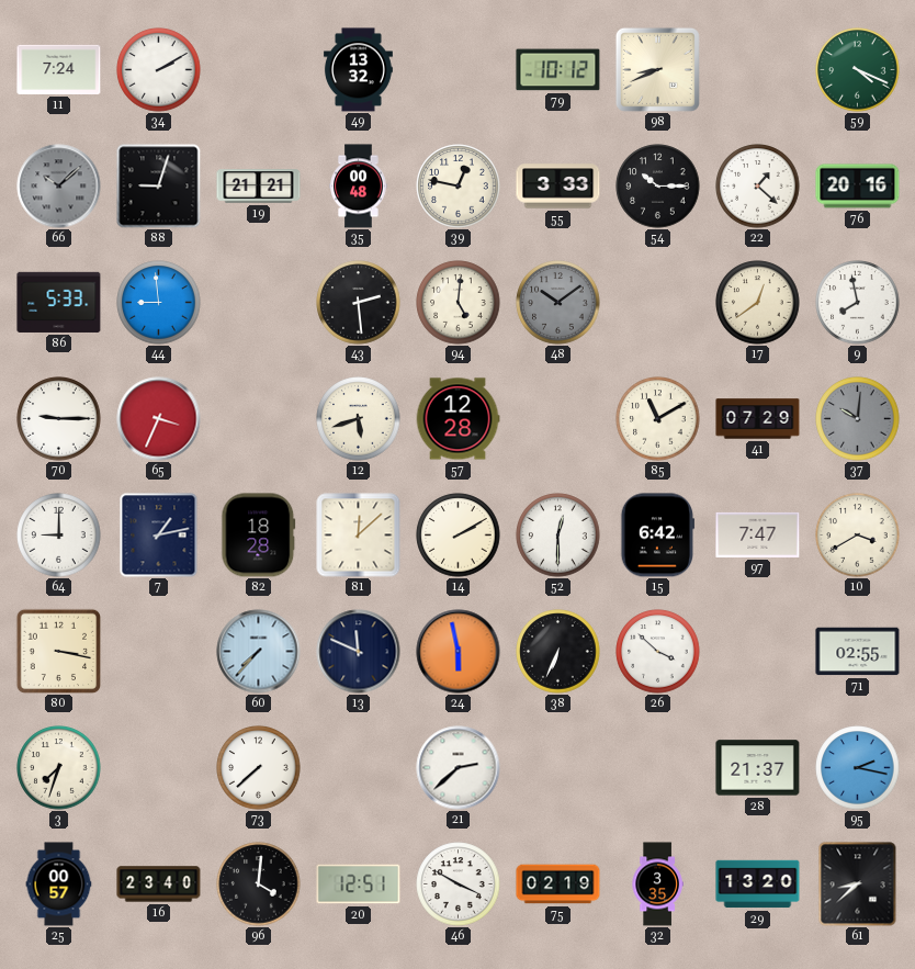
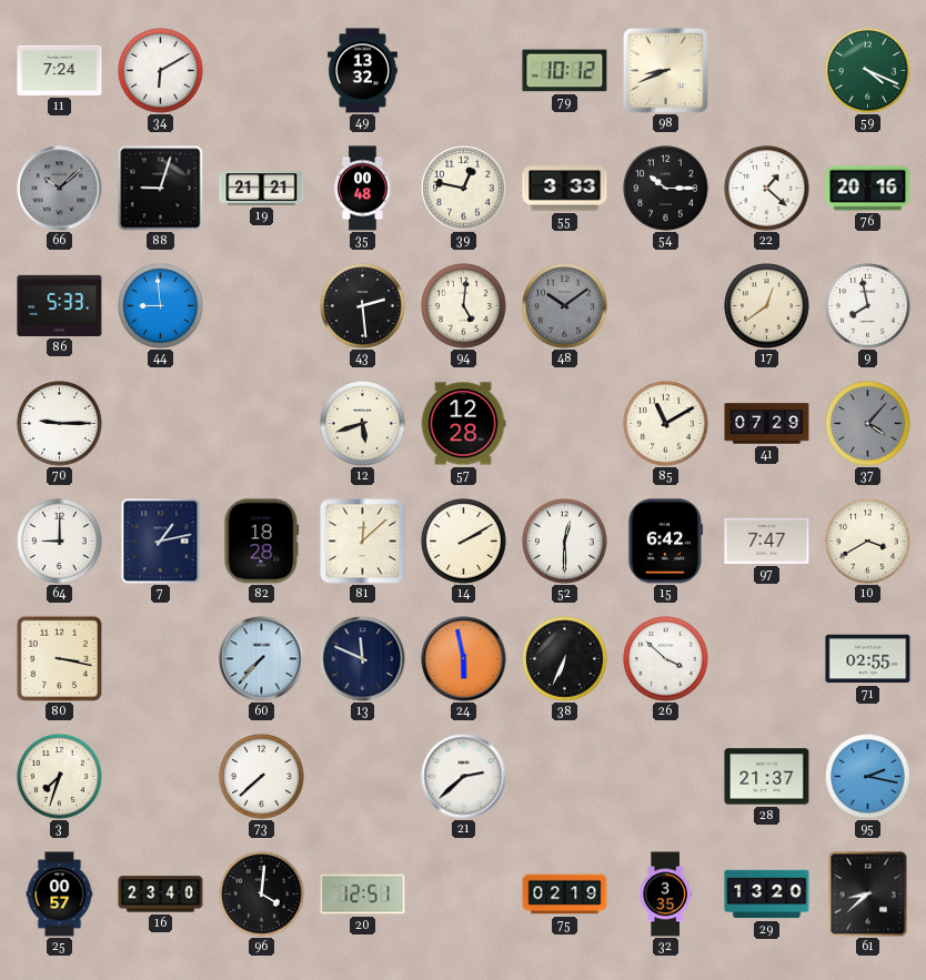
34: 2:10 -> 6:10
65: 3:34 -> none
37: 10:01 -> 4:07
46: 3:50 -> none
